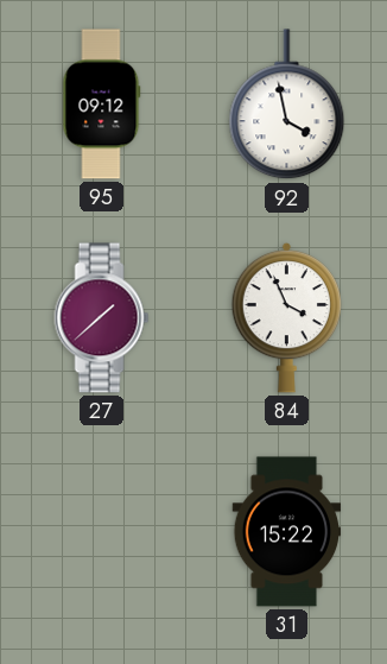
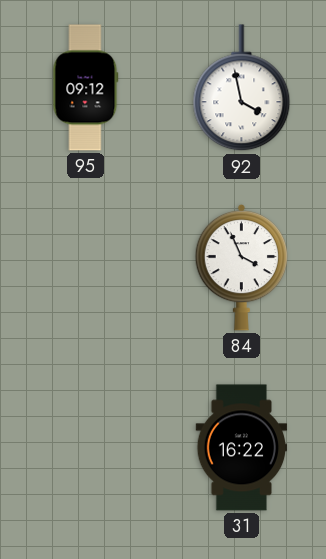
27: 1:38 -> none
31: 15:22 -> 16:22
